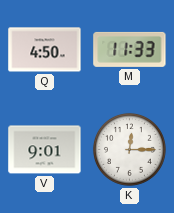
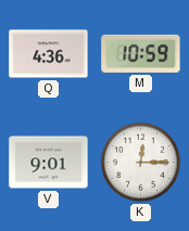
Q: 4:50 -> 4:36
M: 11:33 -> 10:59
